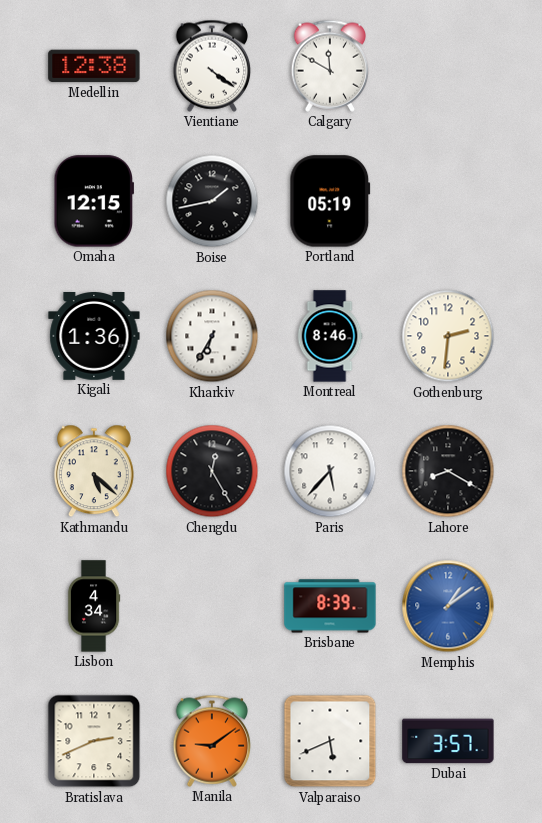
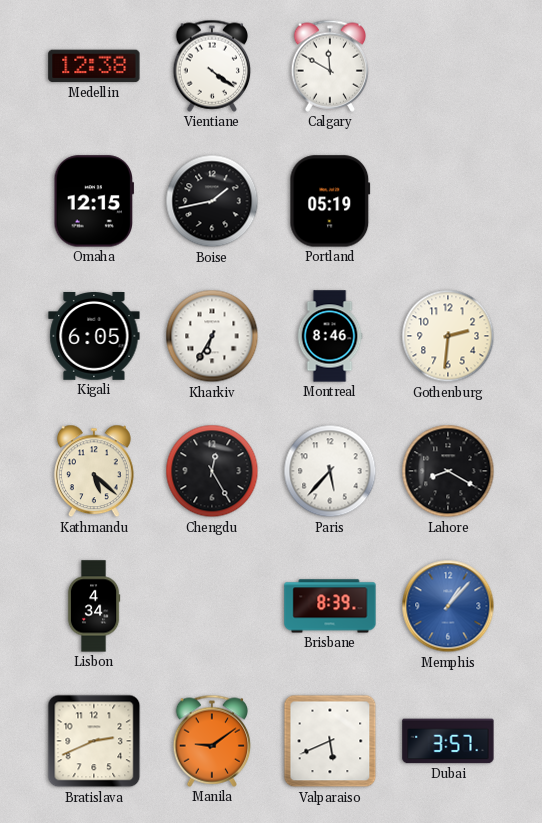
Kigali: 1:36 -> 6:05
Memphis: 1:09 -> 1:07
